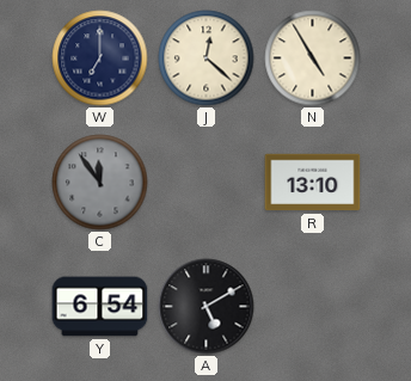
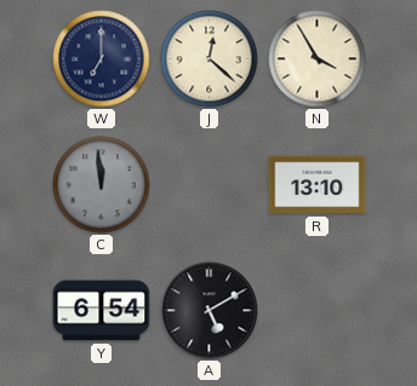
N: 4:55 -> 3:55
C: 11:54 -> 11:59
